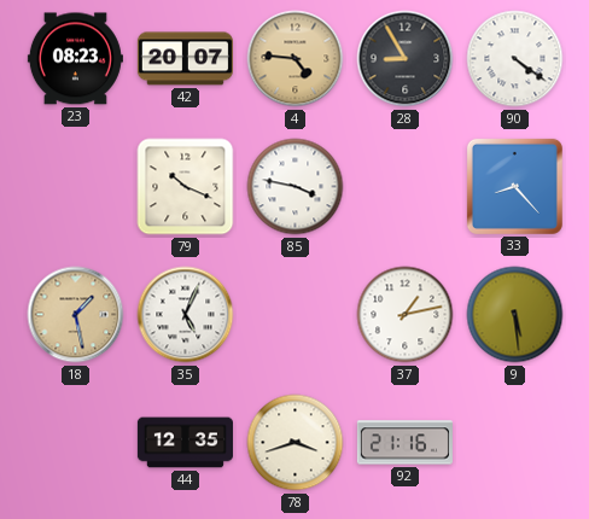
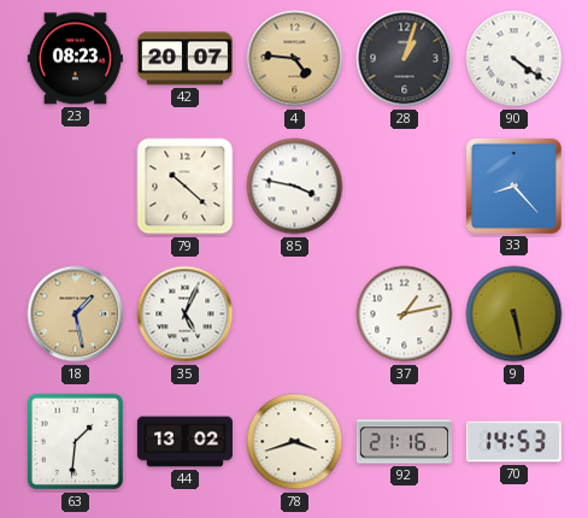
28: 8:55 -> 1:03
79: 10:19 -> 10:22
9: 5:29 -> 5:28
63: none -> 1:31
44: 12:35 -> 13:02
70: none -> 14:53
